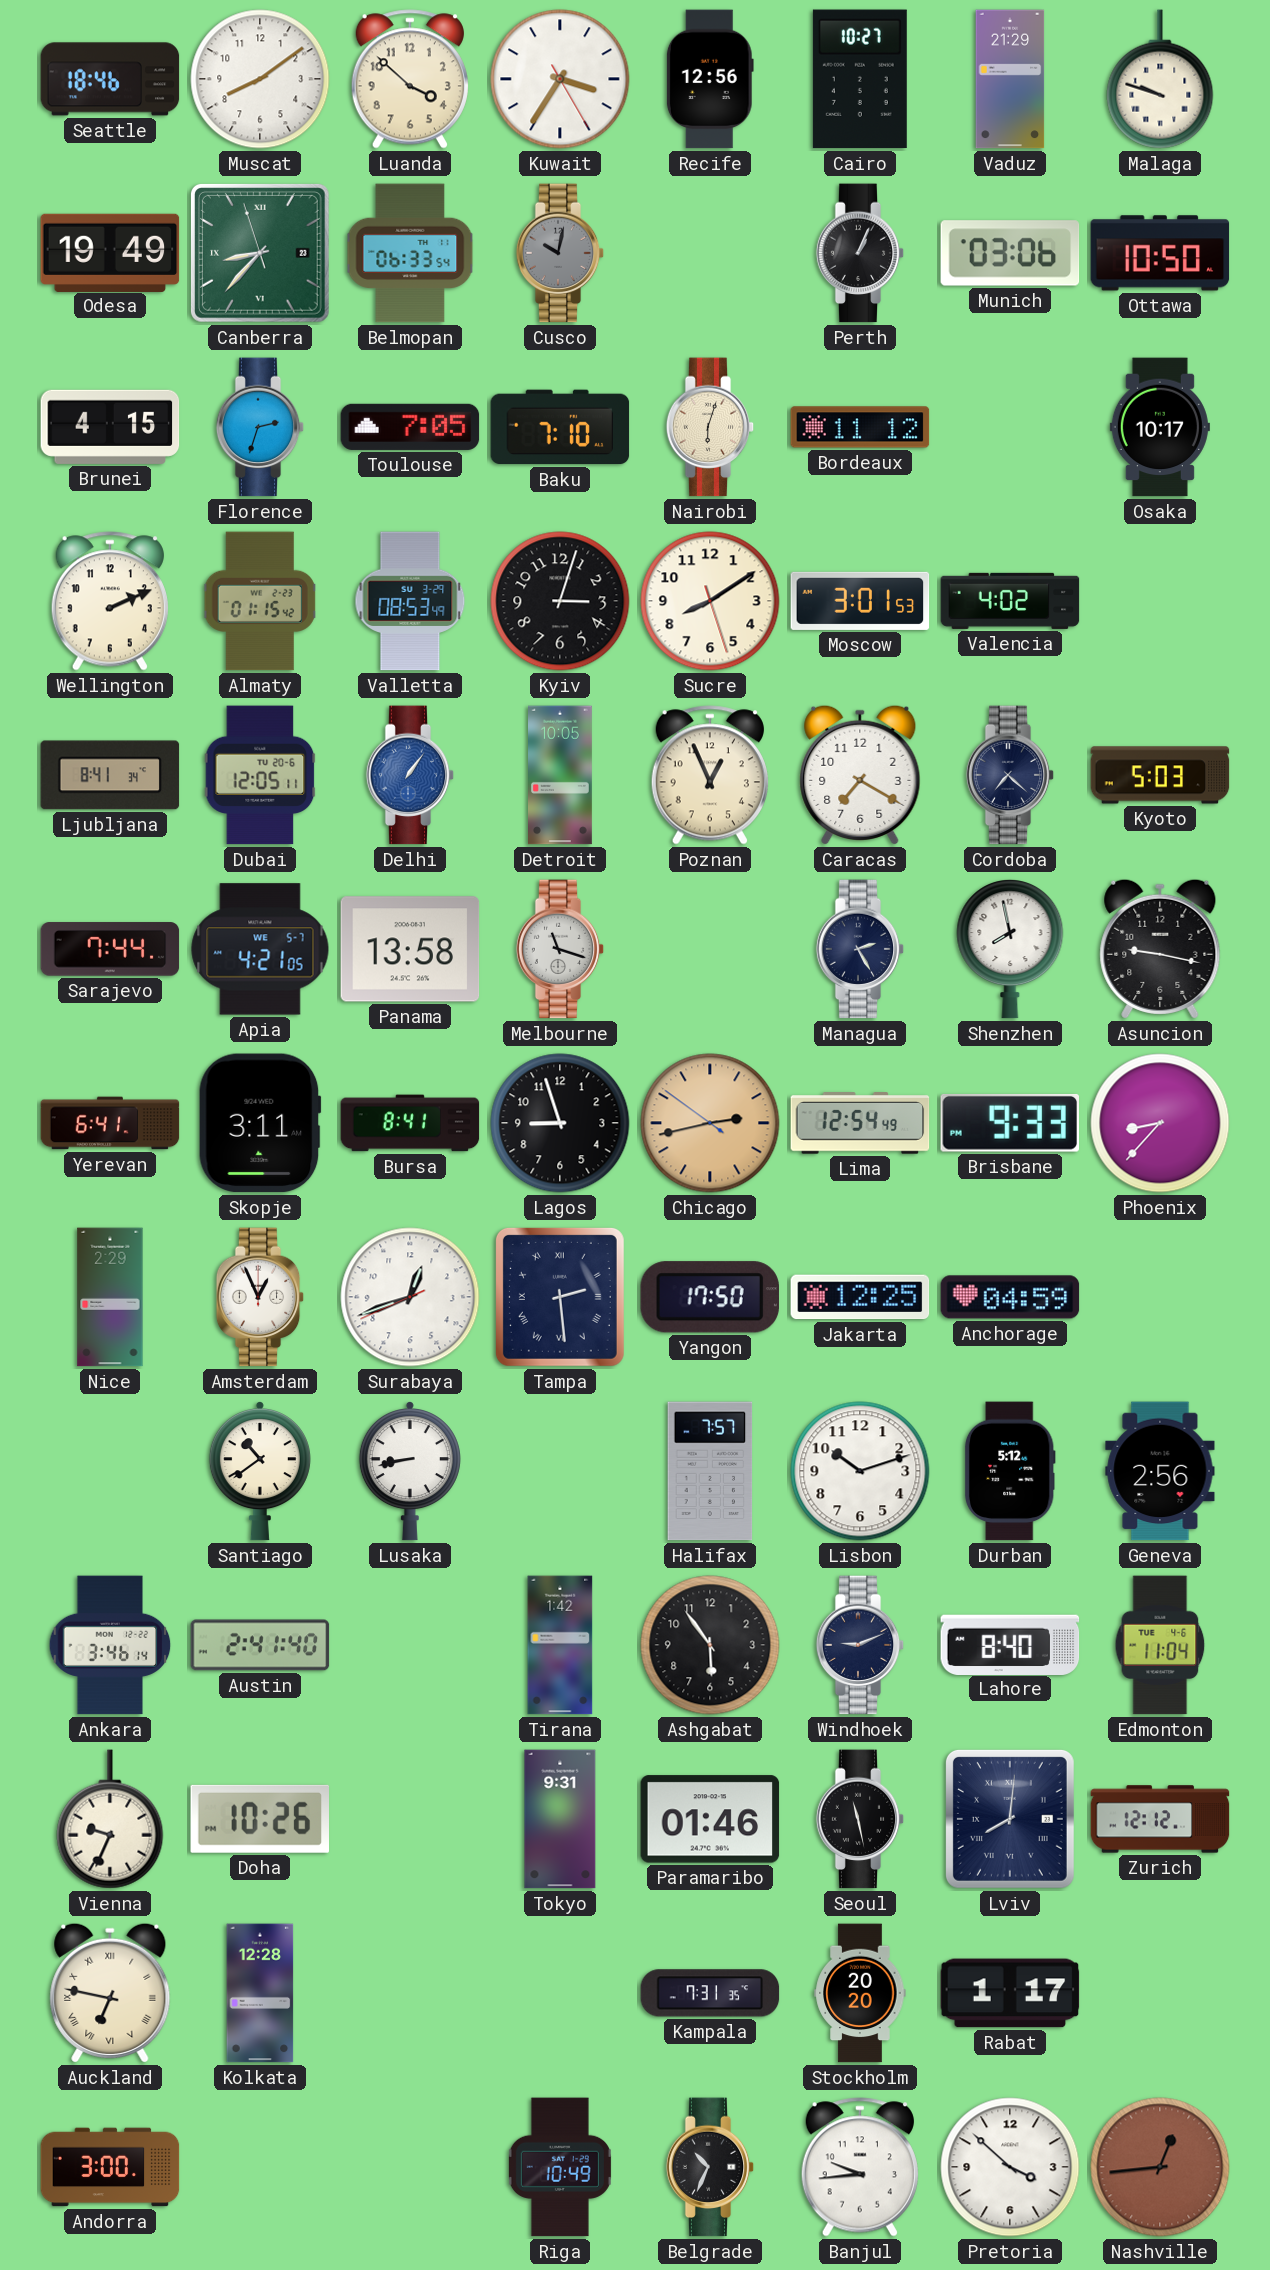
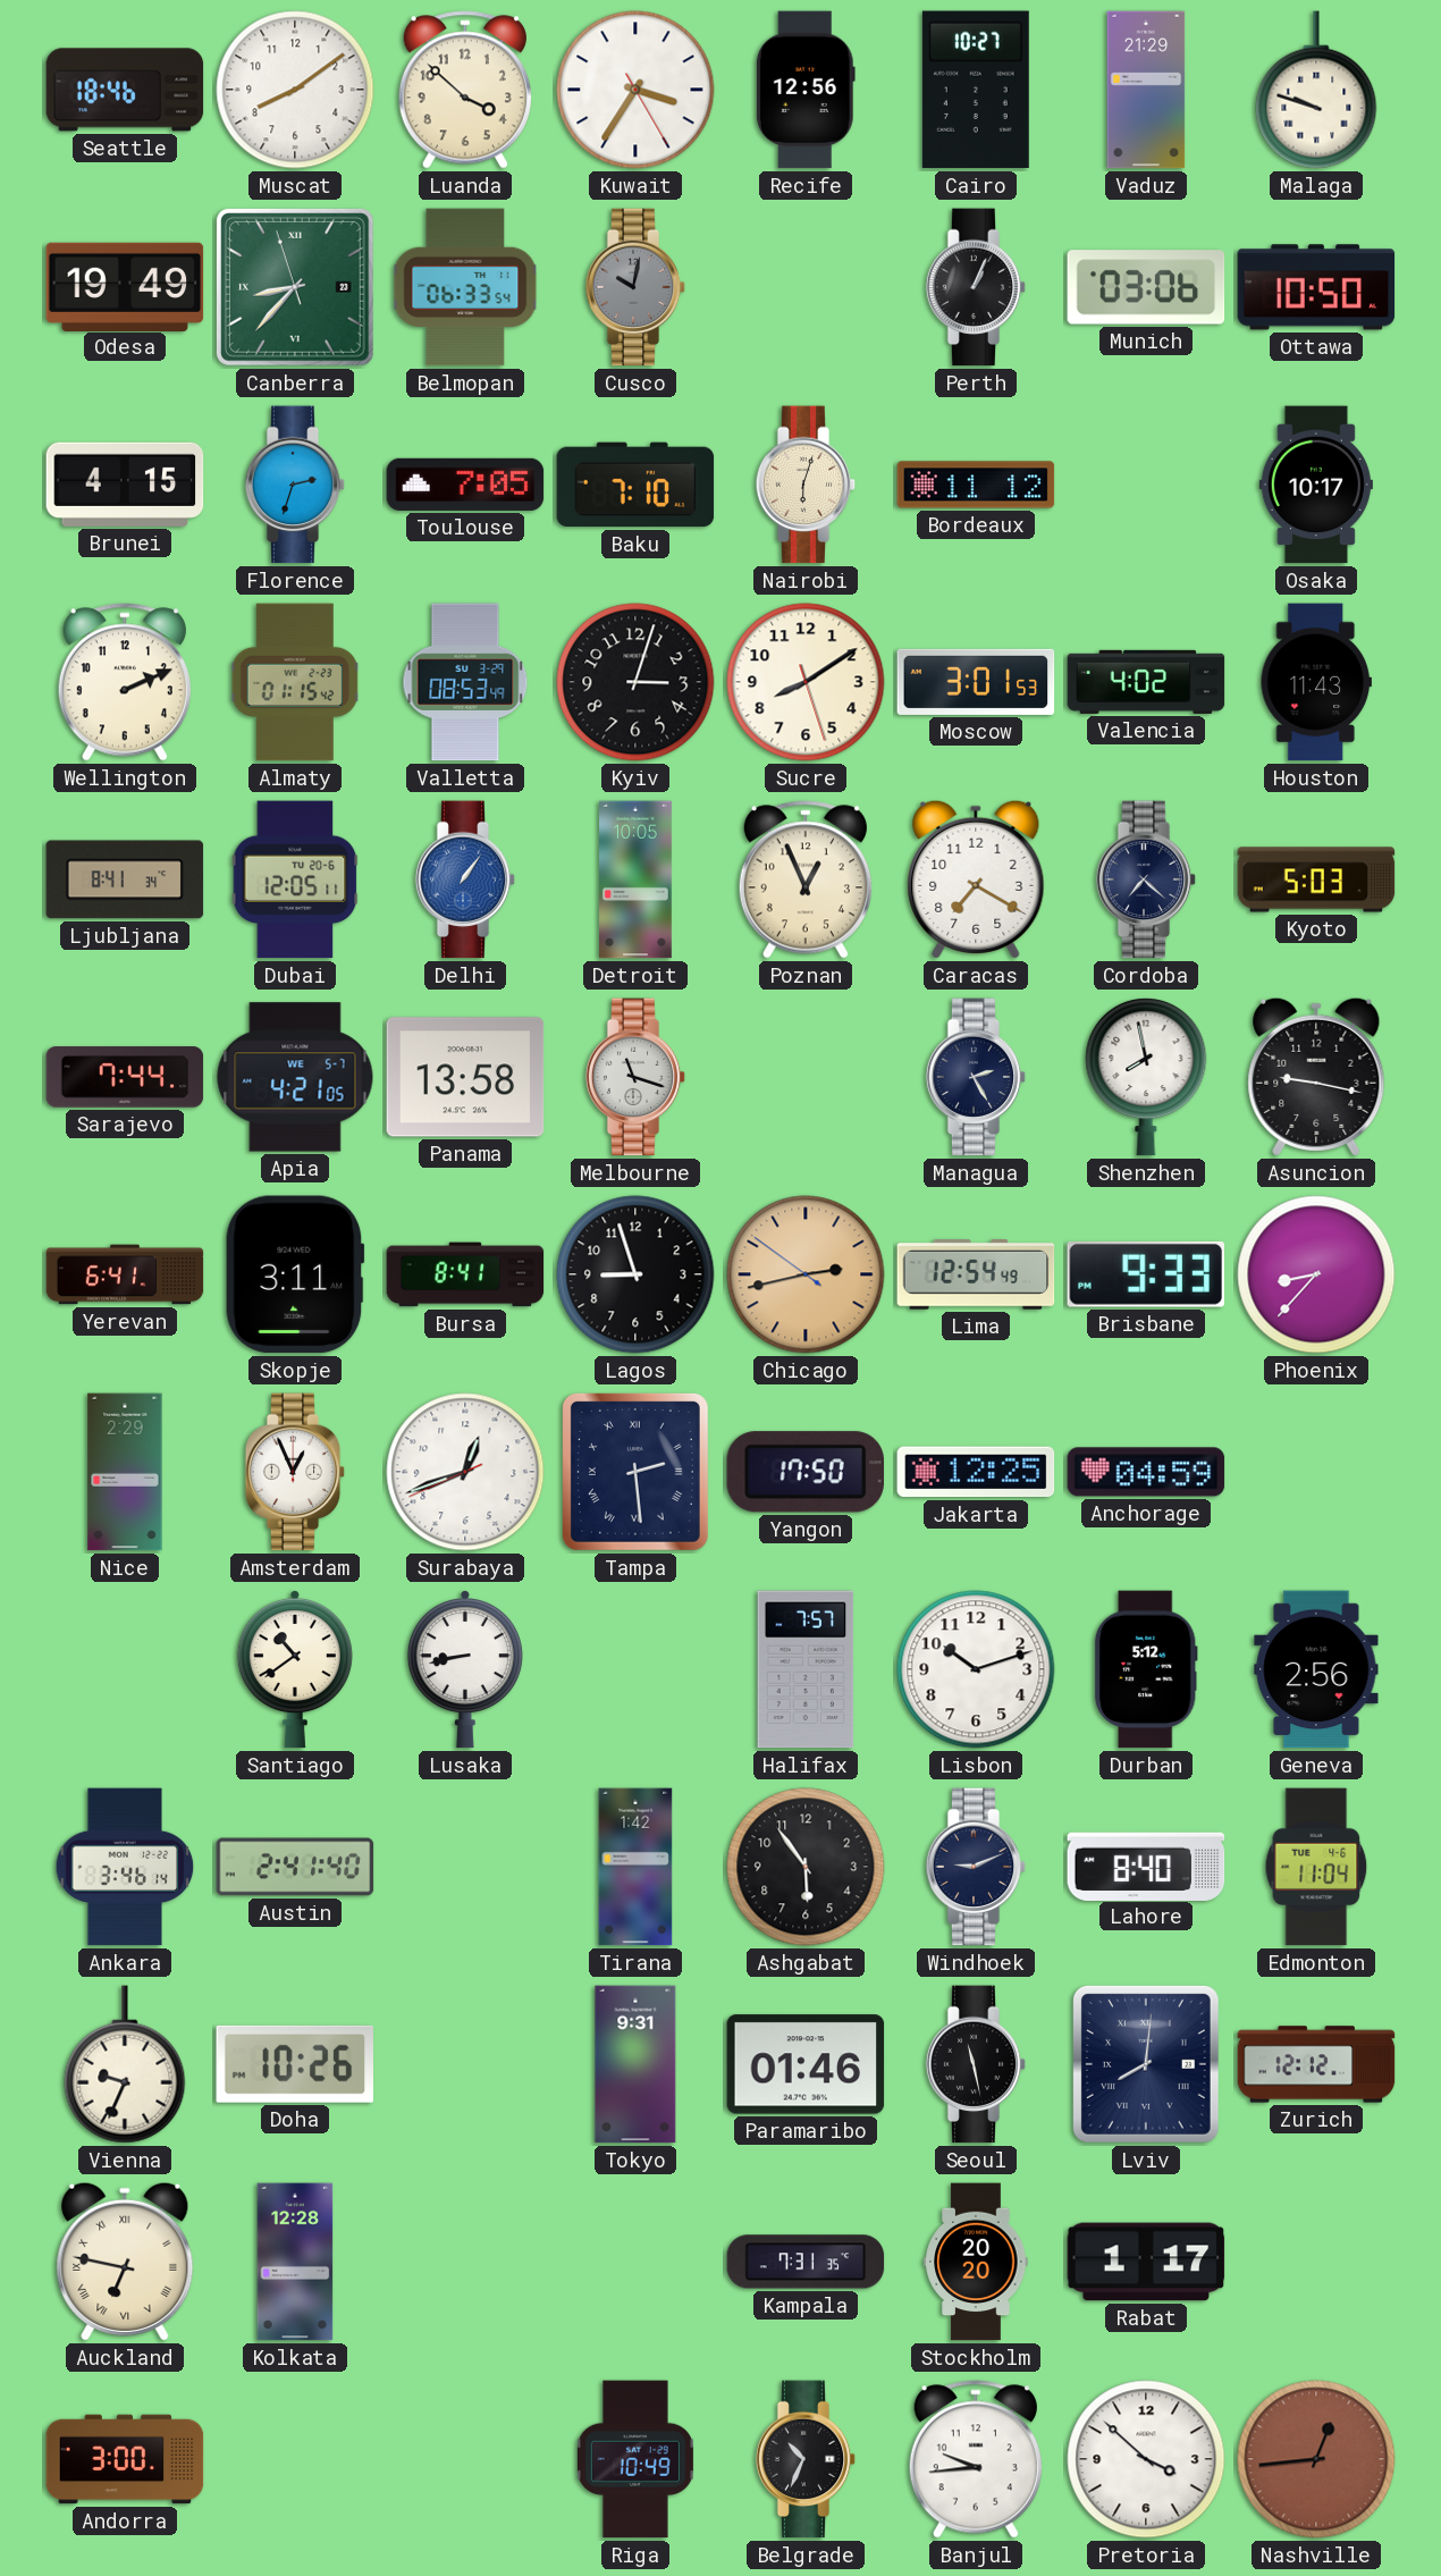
Houston: none -> 11:43
